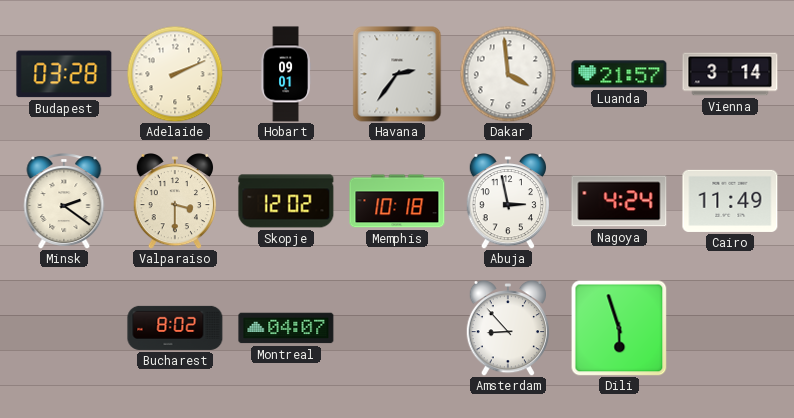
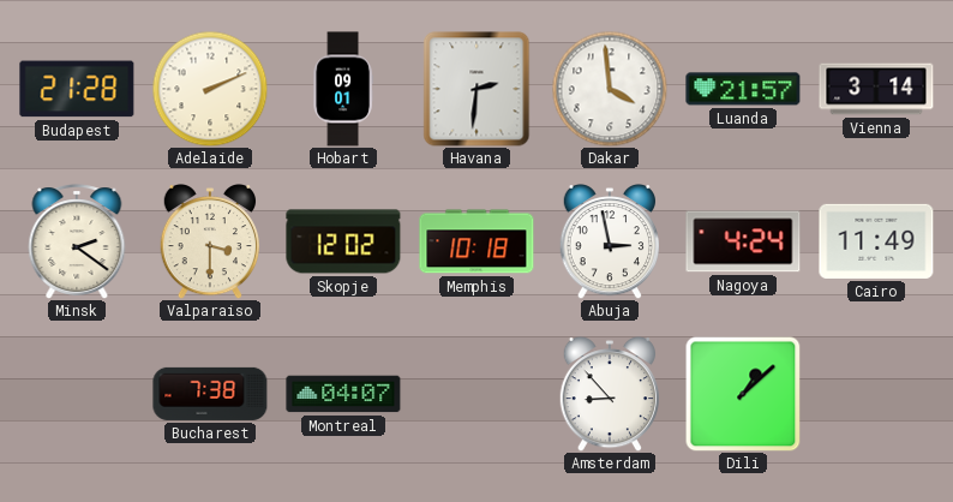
Budapest: 03:28 -> 21:28
Havana: 2:36 -> 2:31
Bucharest: 8:02 -> 7:38
Dili: 5:57 -> 1:08
